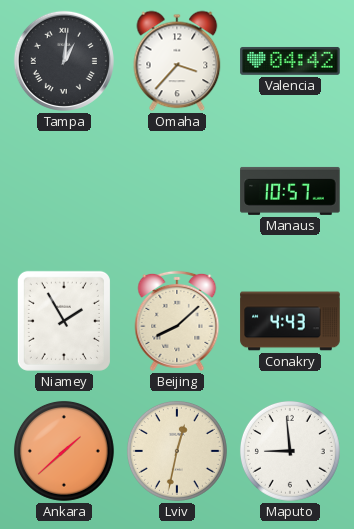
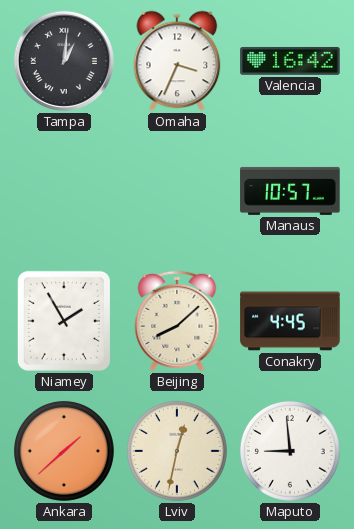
Omaha: 3:37 -> 3:34
Valencia: 04:42 -> 16:42
Conakry: 4:43 -> 4:45
